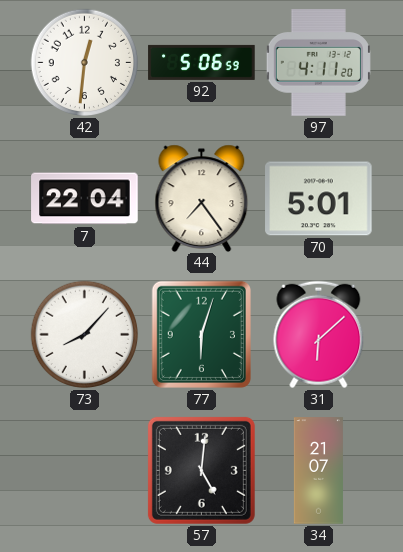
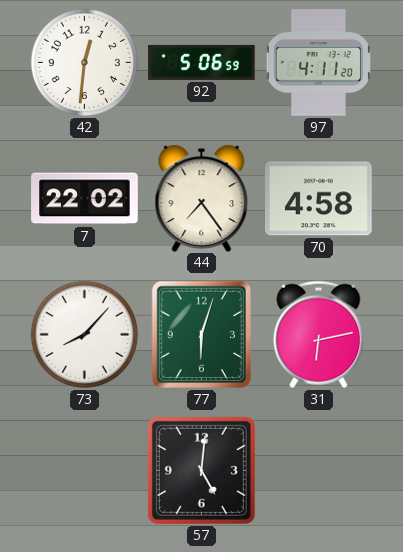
7: 22:04 -> 22:02
70: 5:01 -> 4:58
31: 6:08 -> 6:13
34: 21:07 -> none
